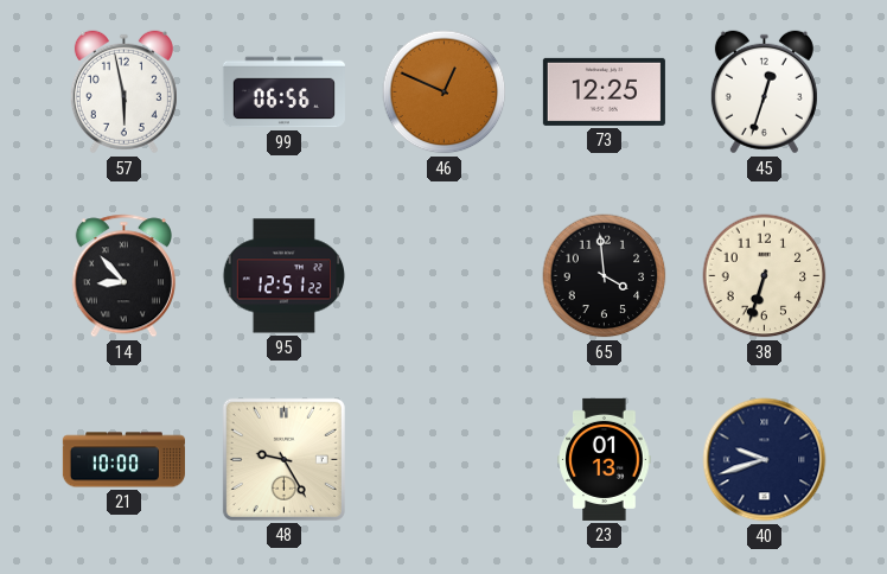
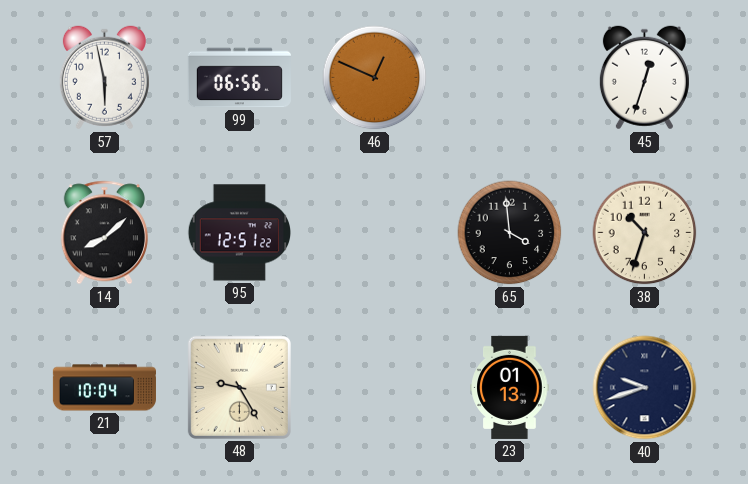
73: 12:25 -> none
14: 8:53 -> 8:08
38: 6:33 -> 10:33
21: 10:00 -> 10:04
